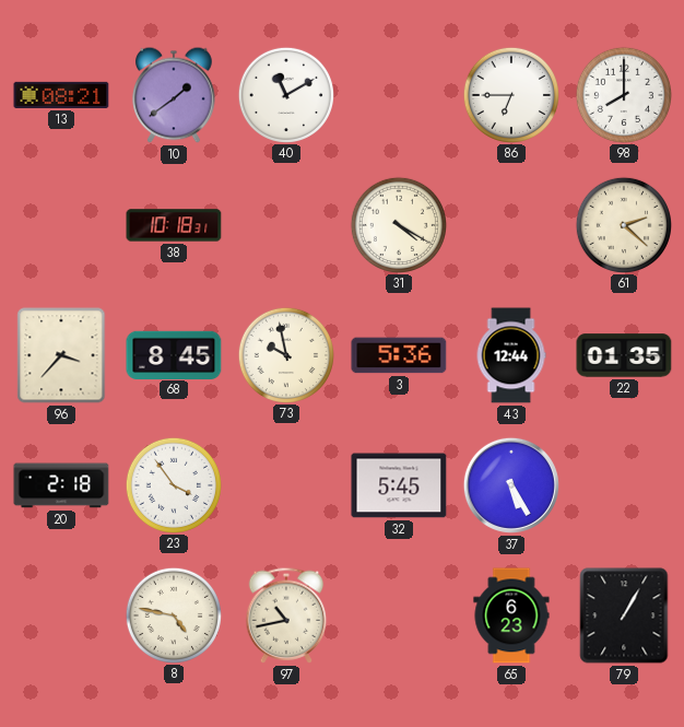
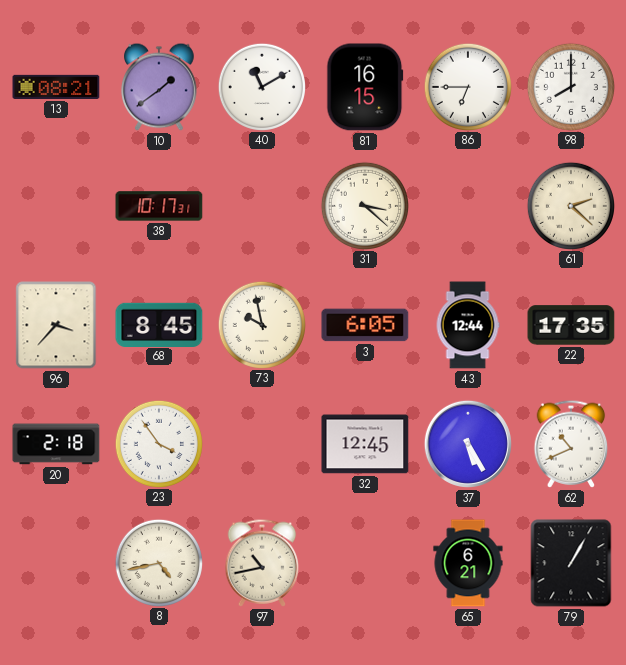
81: none -> 16:15
38: 10:18 -> 10:17
31: 4:20 -> 3:22
3: 5:36 -> 6:05
22: 01:35 -> 17:35
32: 5:45 -> 12:45
62: none -> 10:41
8: 4:47 -> 4:43
65: 6:23 -> 6:21
